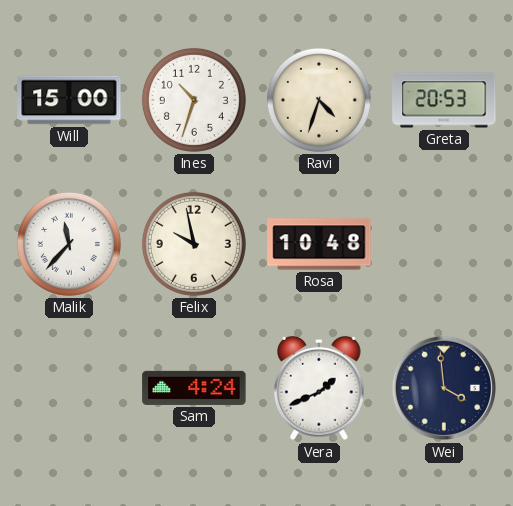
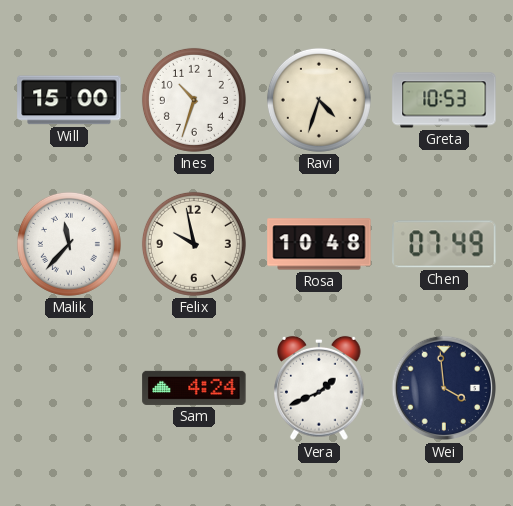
Greta: 20:53 -> 10:53
Chen: none -> 07:49
